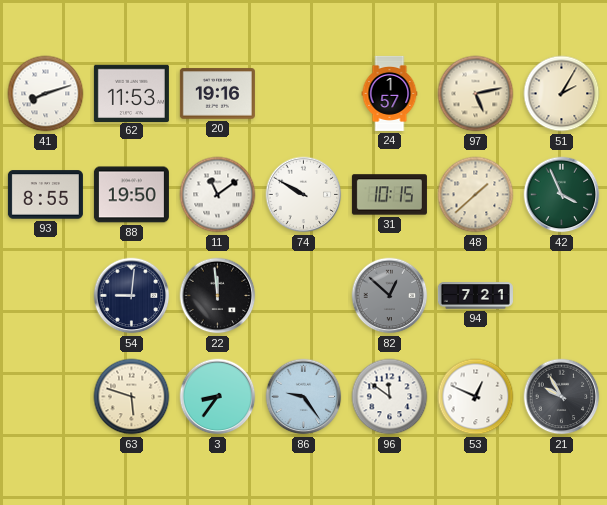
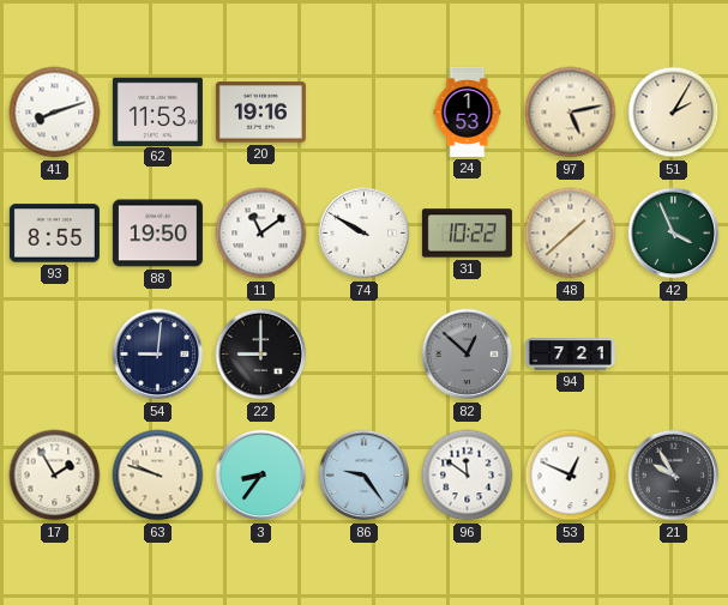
24: 1:57 -> 1:53
31: 10:15 -> 10:22
22: 11:59 -> 9:00
17: none -> 1:55
63: 5:48 -> 9:48
